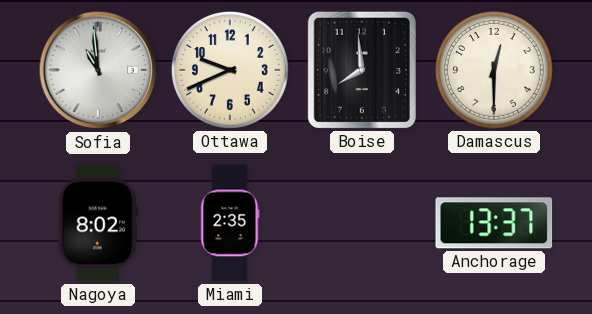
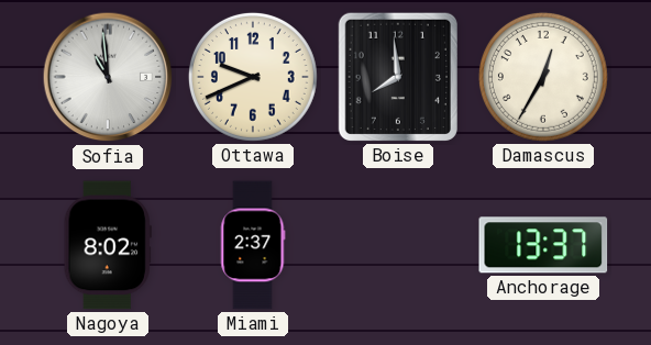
Damascus: 12:30 -> 12:35
Miami: 2:35 -> 2:37
